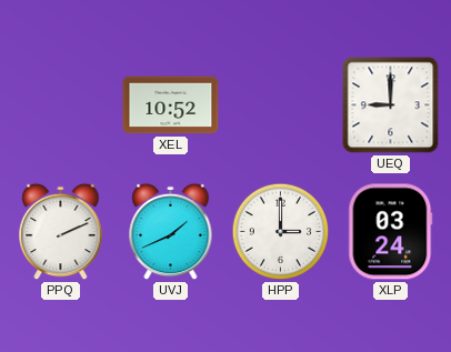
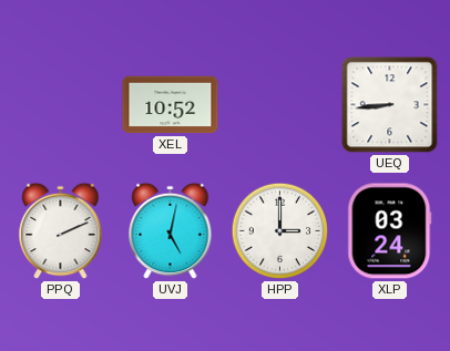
UEQ: 9:00 -> 8:44
UVJ: 1:41 -> 5:02
